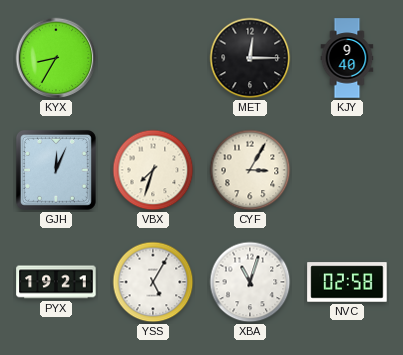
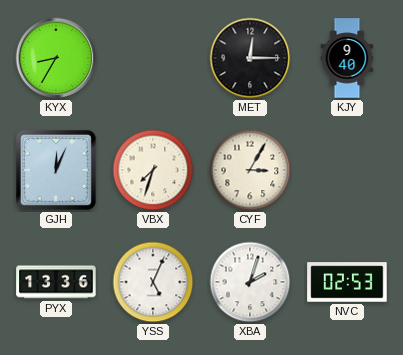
PYX: 19:21 -> 13:36
YSS: 5:05 -> 5:04
XBA: 11:03 -> 2:03
NVC: 02:58 -> 02:53
